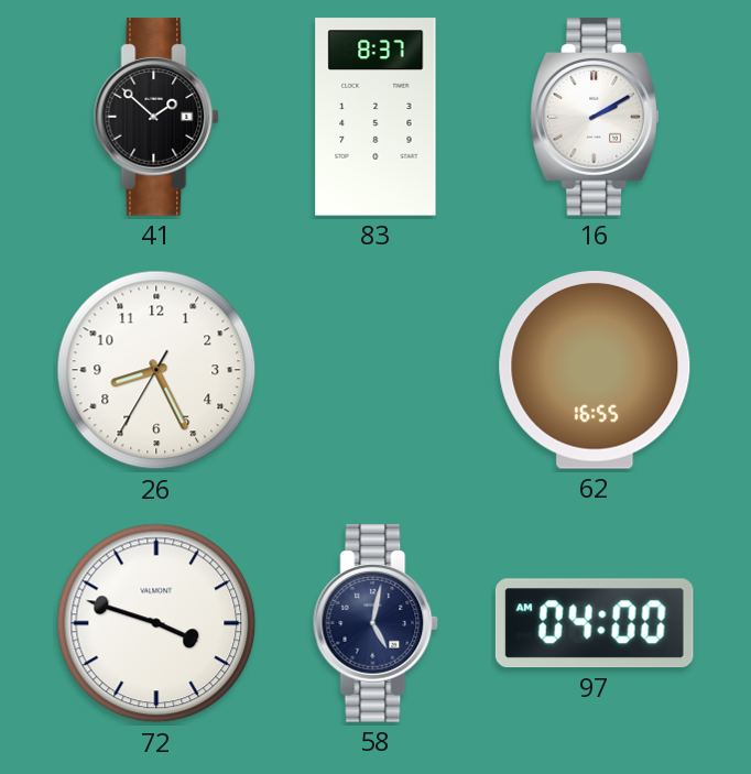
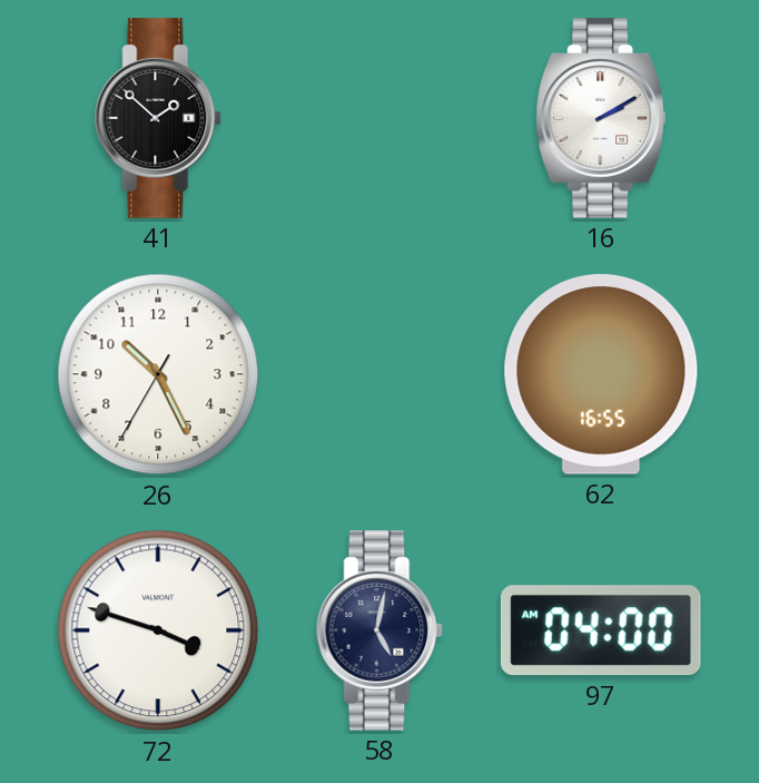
83: 8:37 -> none
26: 8:25 -> 10:25
